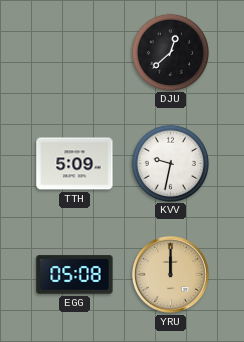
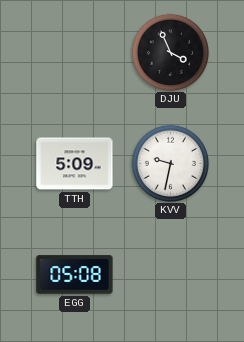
DJU: 12:38 -> 3:56
YRU: 12:00 -> none
